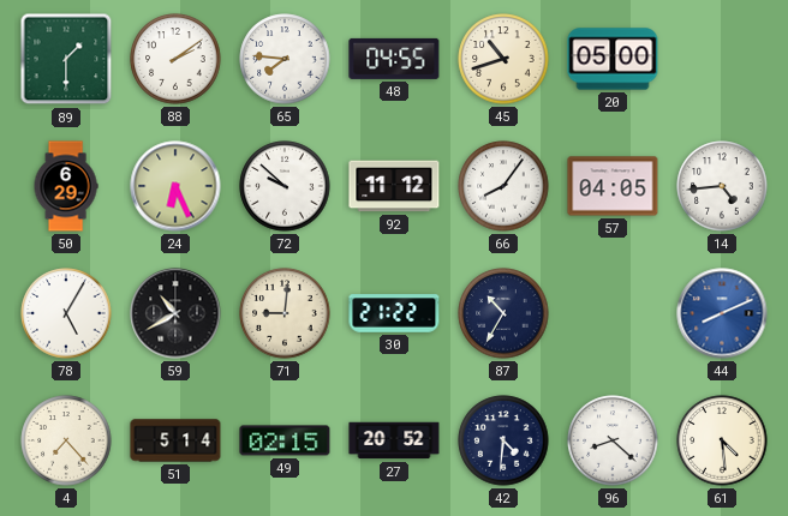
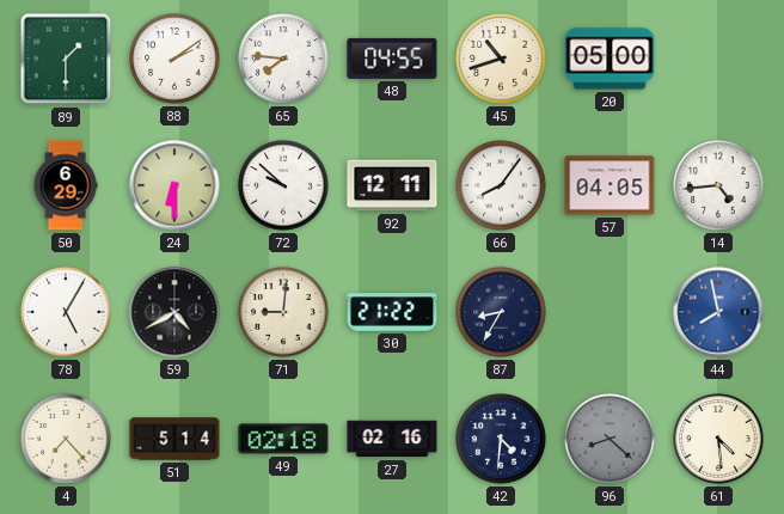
24: 6:26 -> 6:30
92: 11:12 -> 12:11
59: 10:40 -> 4:40
87: 10:35 -> 8:35
44: 8:11 -> 7:58
49: 02:15 -> 02:18
27: 20:52 -> 02:16
96 dial: white -> grey
